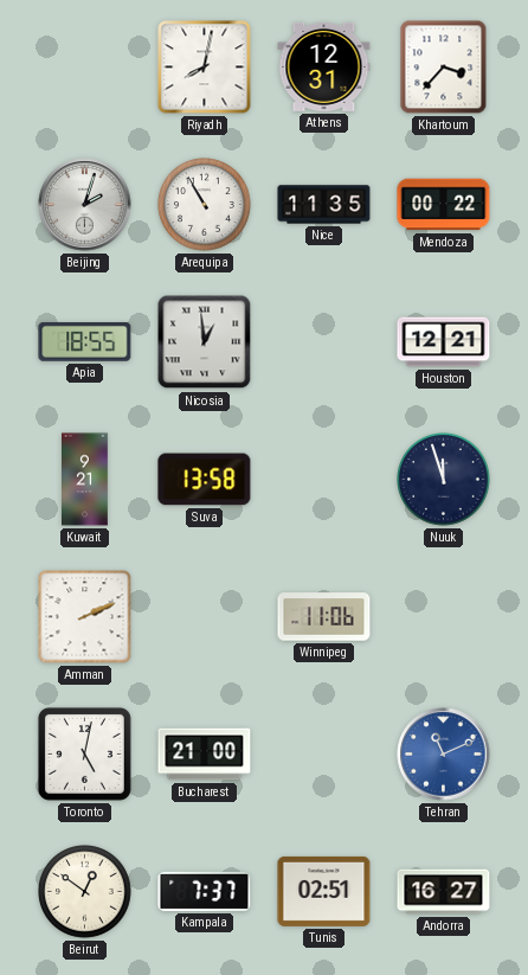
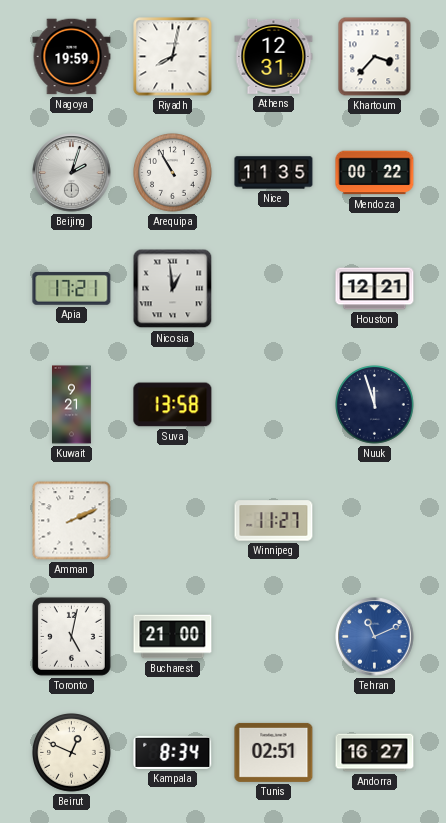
Nagoya: none -> 19:59
Apia: 18:55 -> 17:21
Winnipeg: 11:06 -> 11:27
Beirut: 12:51 -> 12:49
Kampala: 7:37 -> 8:34
